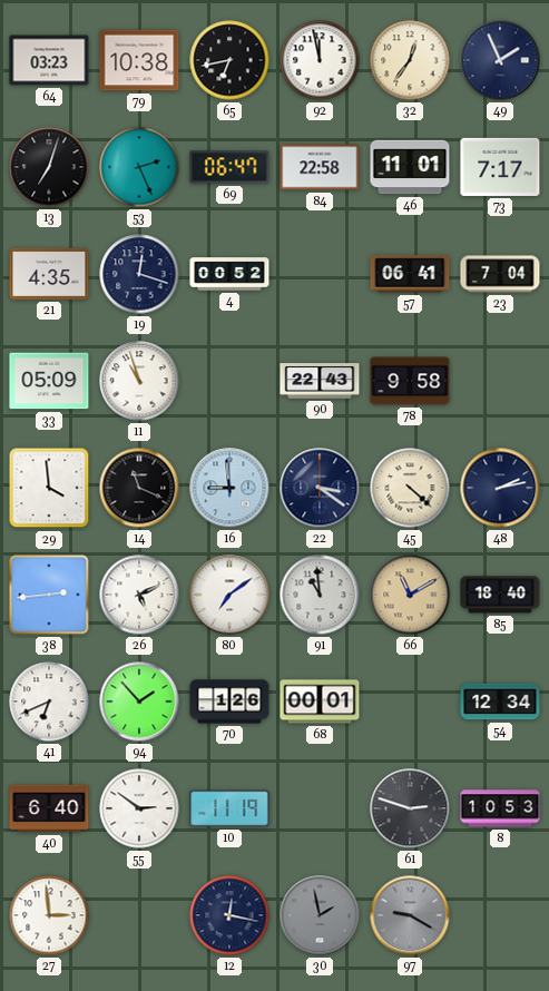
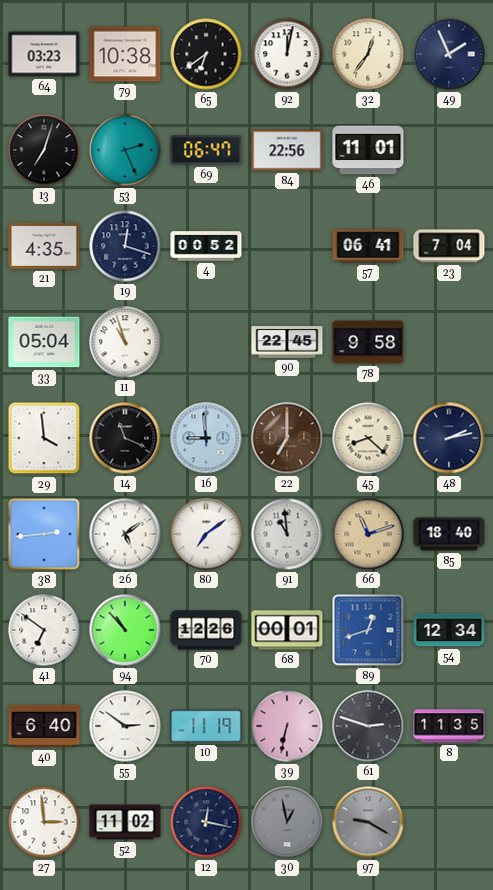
65: 6:43 -> 6:39
92: 11:58 -> 12:02
84: 22:58 -> 22:56
73: 7:17 -> none
33: 05:09 -> 05:04
90: 22:43 -> 22:45
22: 3:21 -> 7:00
22 dial: navy -> brown
45: 4:22 -> 8:22
26: 5:11 -> 5:09
66: 11:10 -> 11:12
41: 6:41 -> 6:51
94: 1:53 -> 10:53
70: 1:26 -> 12:26
89: none -> 12:42
39: none -> 6:32
8: 10:53 -> 11:35
52: none -> 11:02
30: 1:58 -> 12:58
